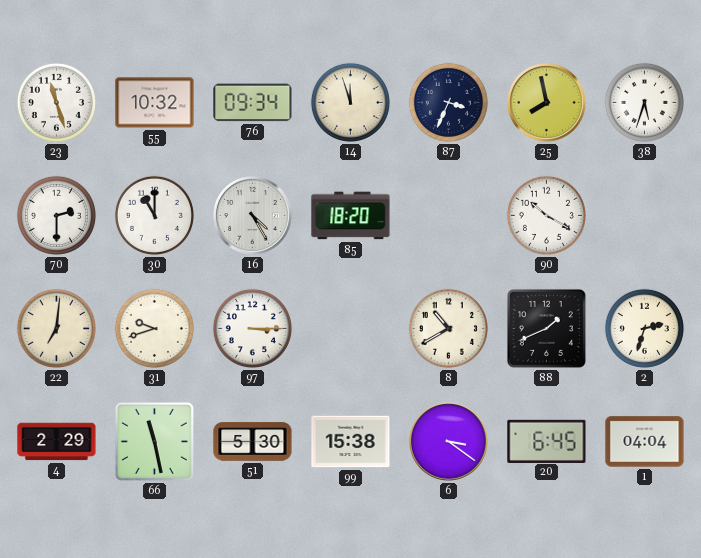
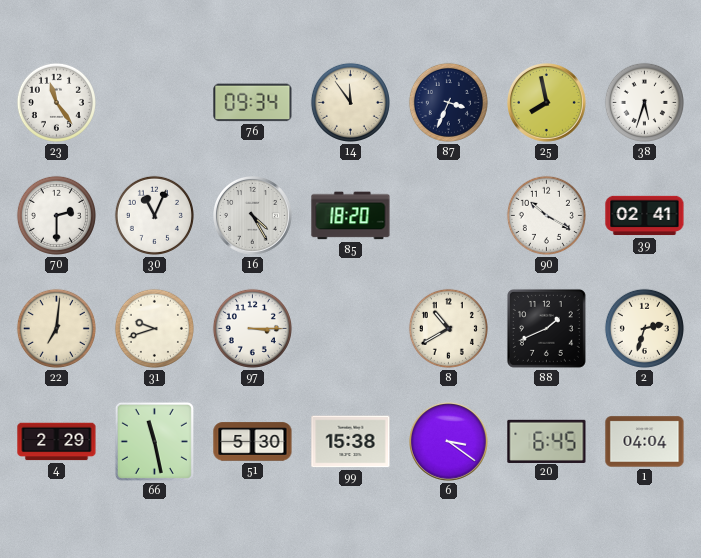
23: 11:27 -> 11:24
55: 10:32 -> none
14: 11:57 -> 11:54
30: 11:00 -> 11:04
39: none -> 02:41
